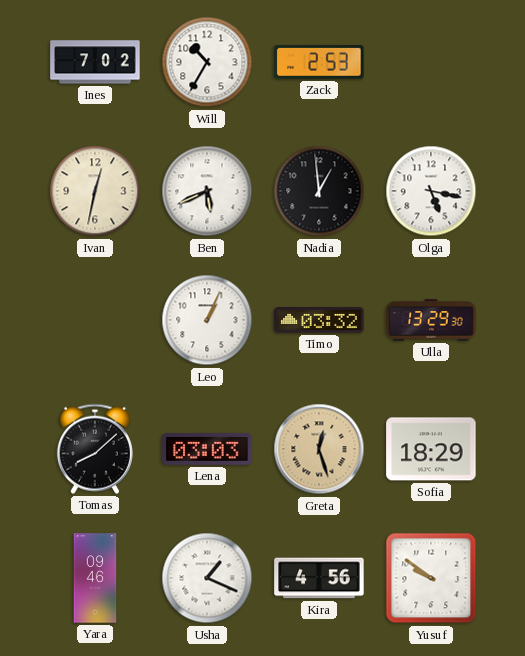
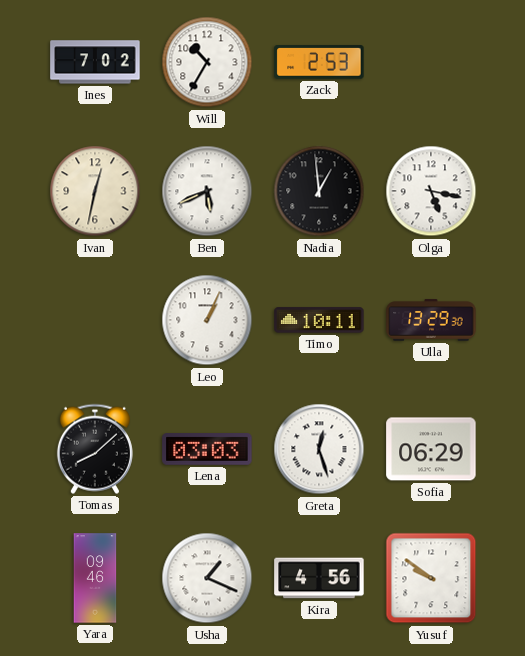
Timo: 03:32 -> 10:11
Greta dial: champagne -> white
Sofia: 18:29 -> 06:29
